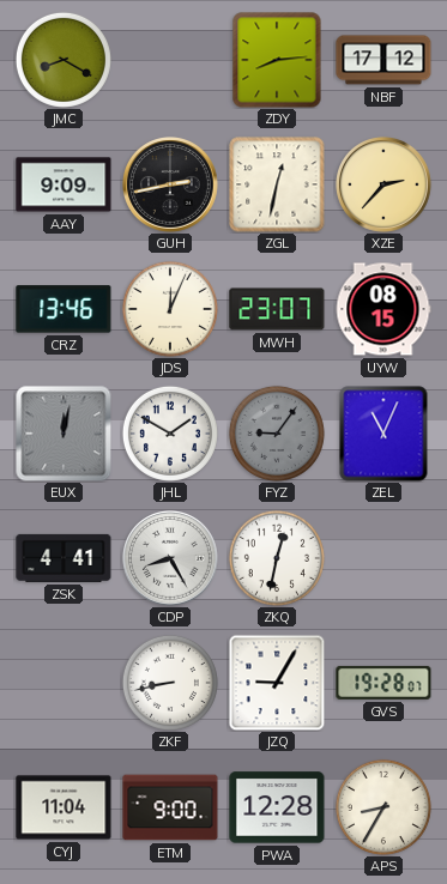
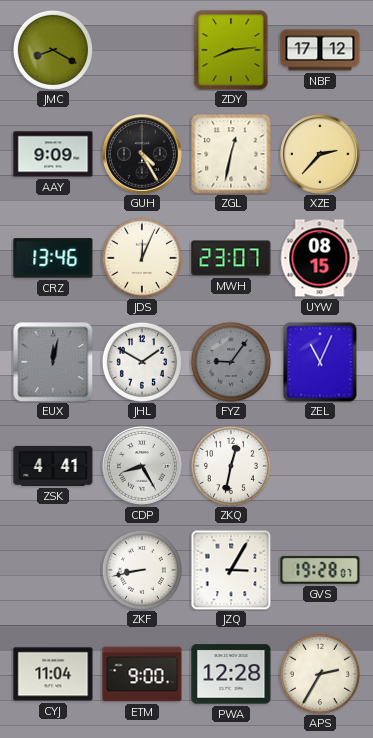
GUH: 2:43 -> 4:25
JZQ: 9:05 -> 3:05
APS: 8:35 -> 2:35
